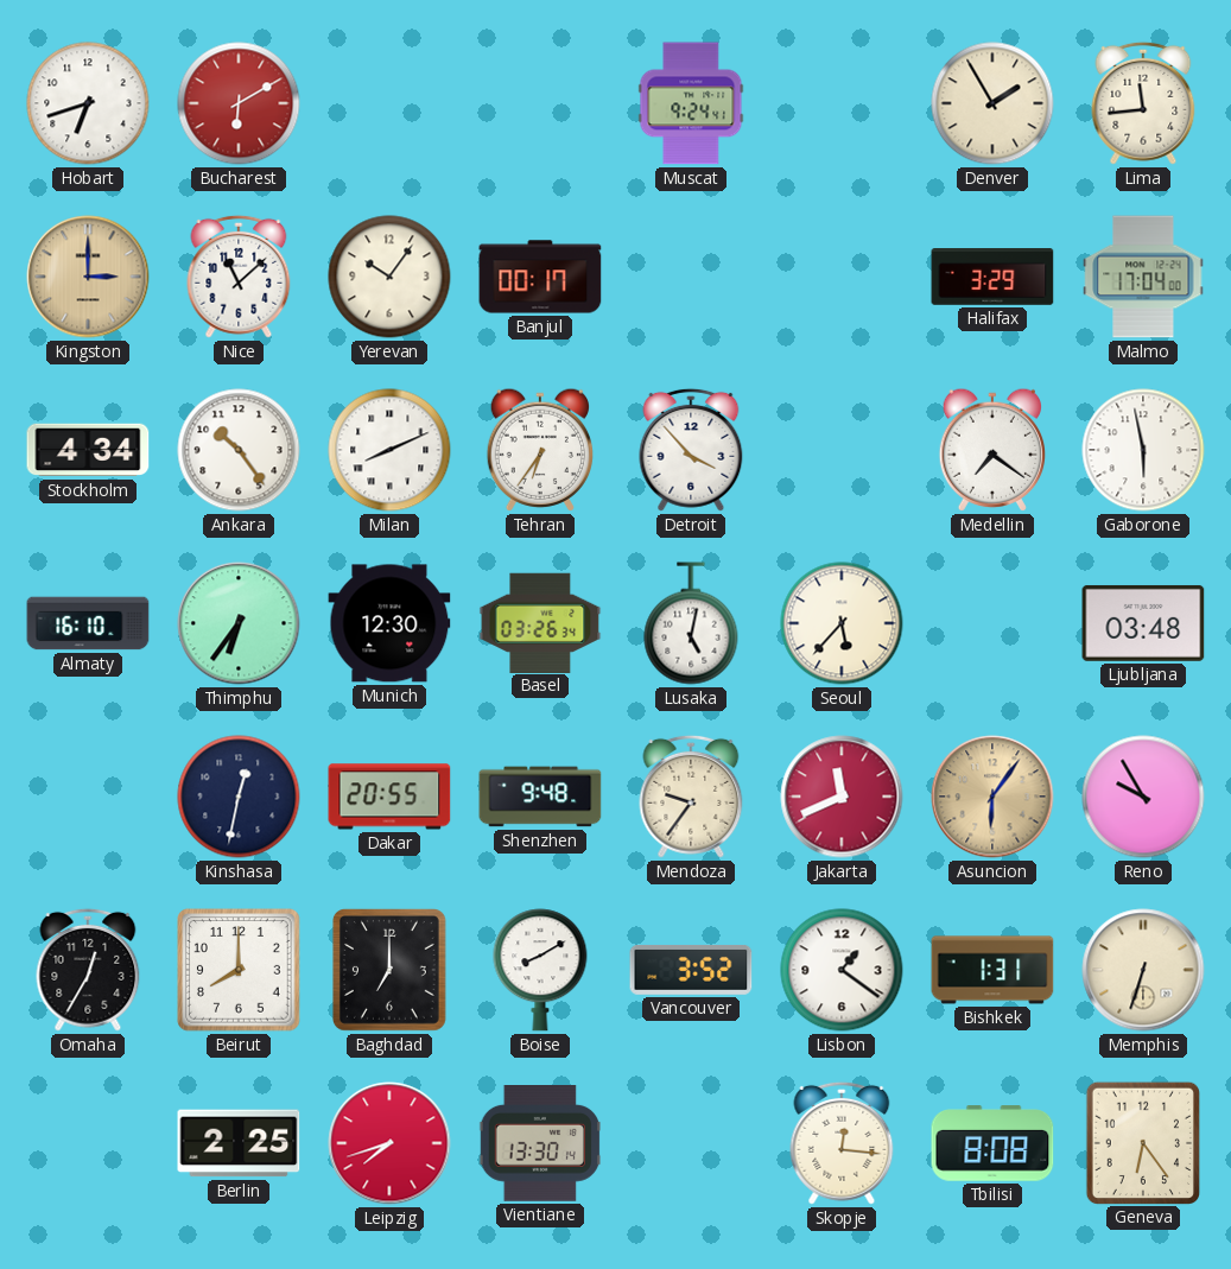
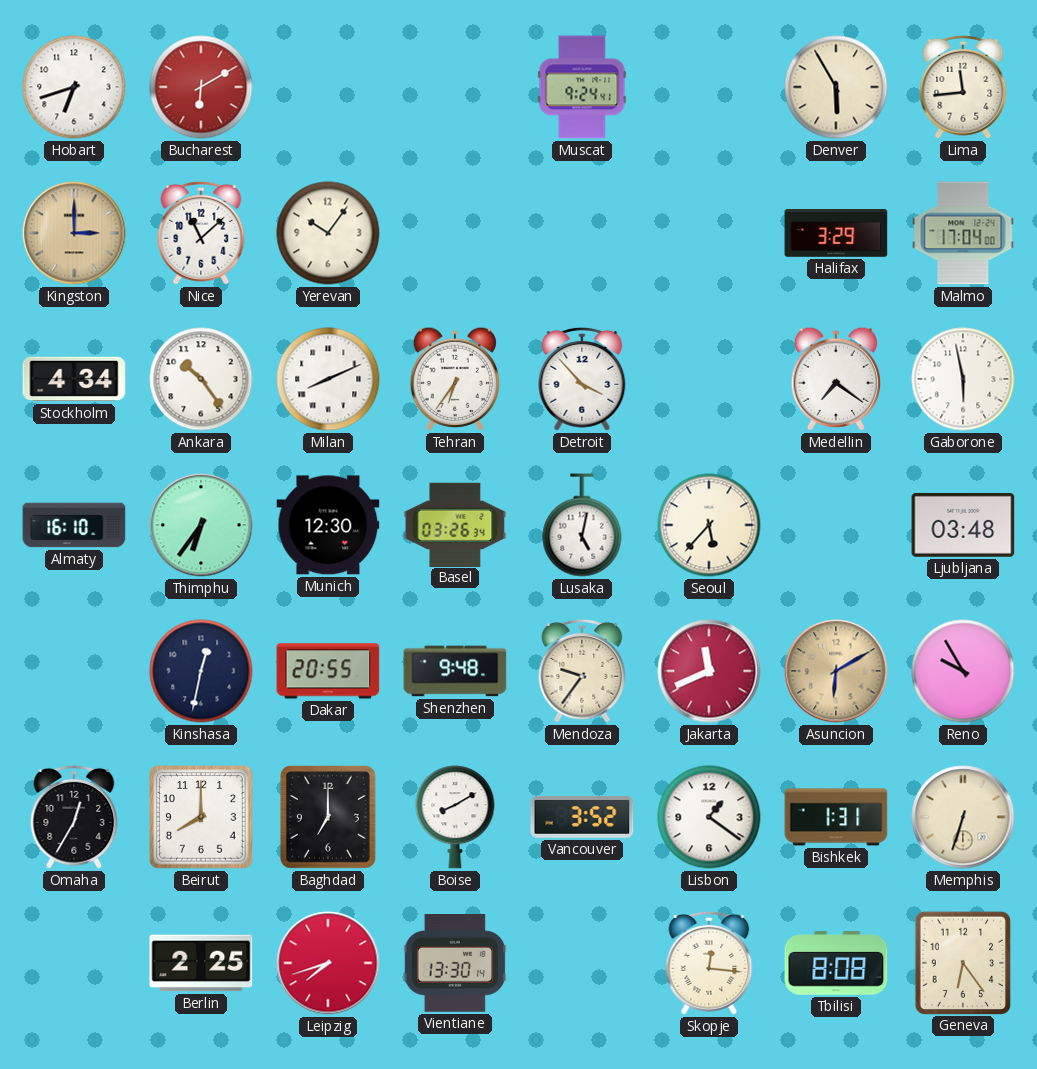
Denver: 1:55 -> 5:55
Banjul: 00:17 -> none
Asuncion: 6:06 -> 6:10
